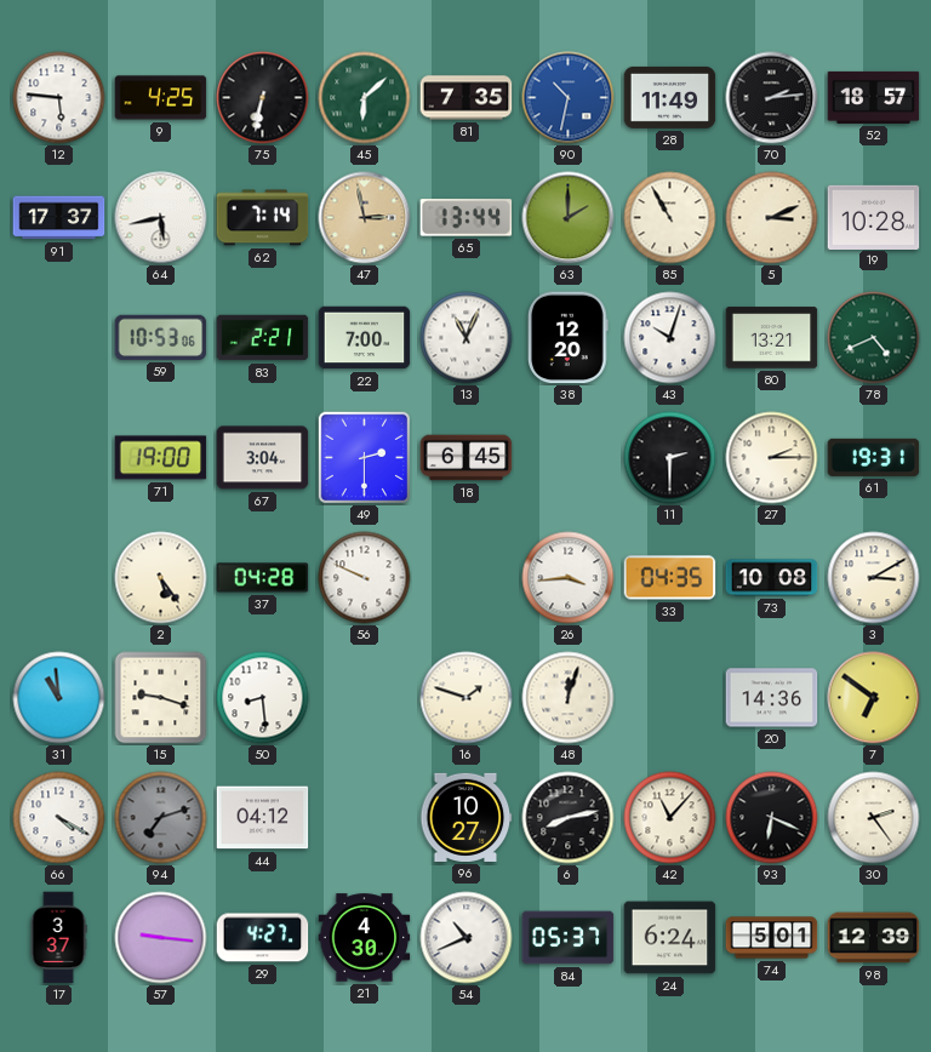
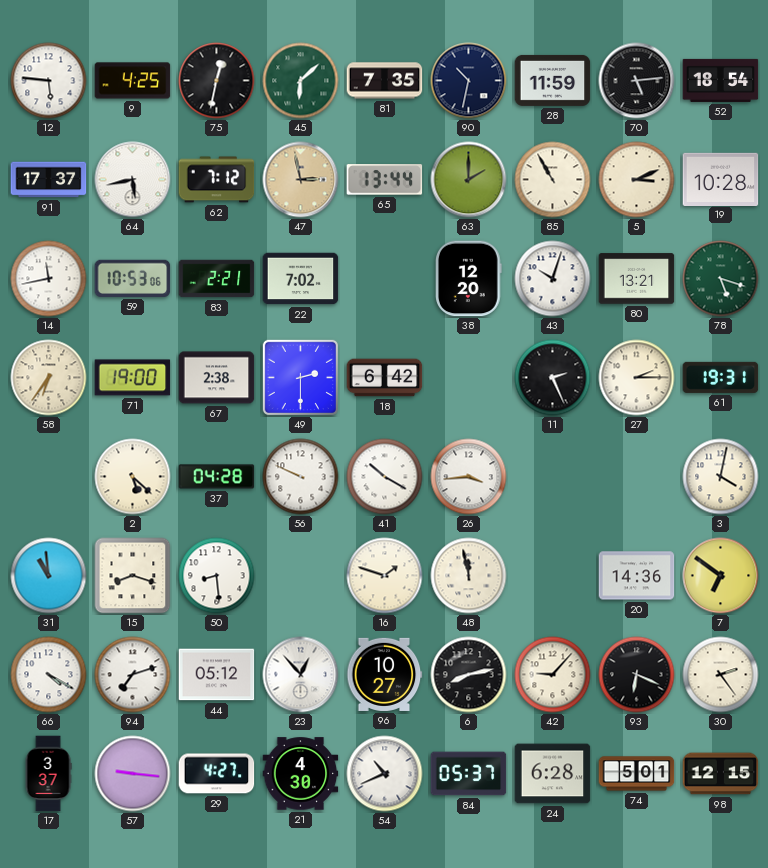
75: 6:32 -> 12:32
90 dial: blue -> navy
28: 11:49 -> 11:59
70: 2:14 -> 5:14
52: 18:57 -> 18:54
62: 7:14 -> 7:12
14: none -> 11:43
22: 7:00 -> 7:02
13: 11:04 -> none
78: 4:41 -> 5:18
58: none -> 6:36
67: 3:04 -> 2:38
18: 6:45 -> 6:42
11: 2:30 -> 2:26
2: 5:24 -> 5:22
41: none -> 10:20
33: 04:35 -> none
73: 10:08 -> none
3: 3:10 -> 4:02
15: 9:18 -> 8:18
48: 12:03 -> 11:58
94 dial: grey -> white
44: 04:12 -> 05:12
23: none -> 12:53
42: 11:07 -> 9:07
24: 6:24 -> 6:28
98: 12:39 -> 12:15
